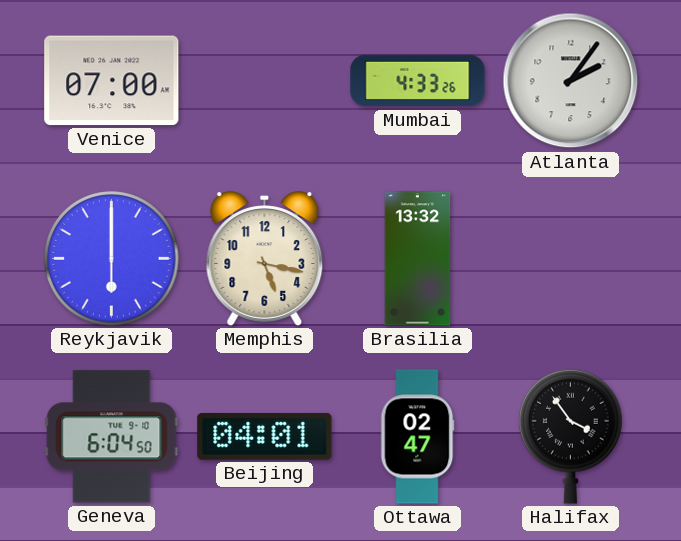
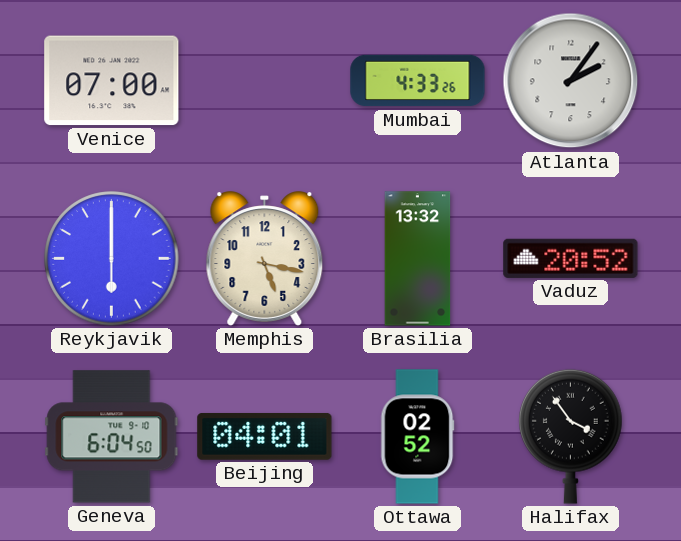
Vaduz: none -> 20:52
Ottawa: 02:47 -> 02:52
